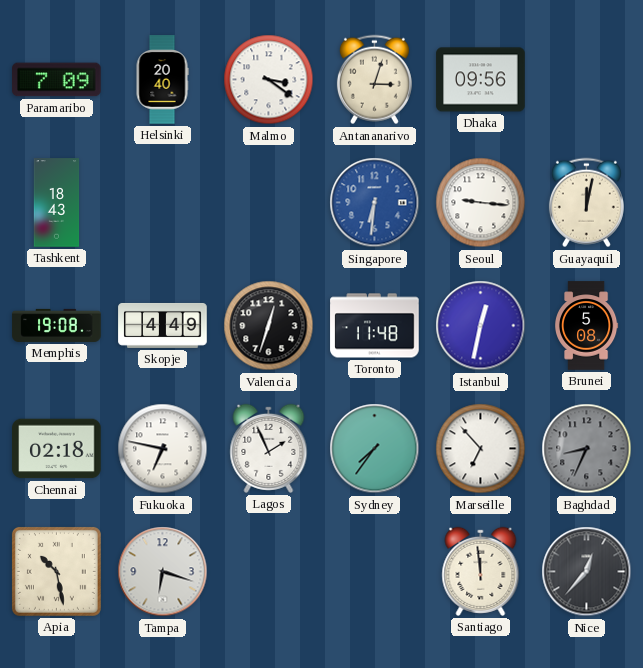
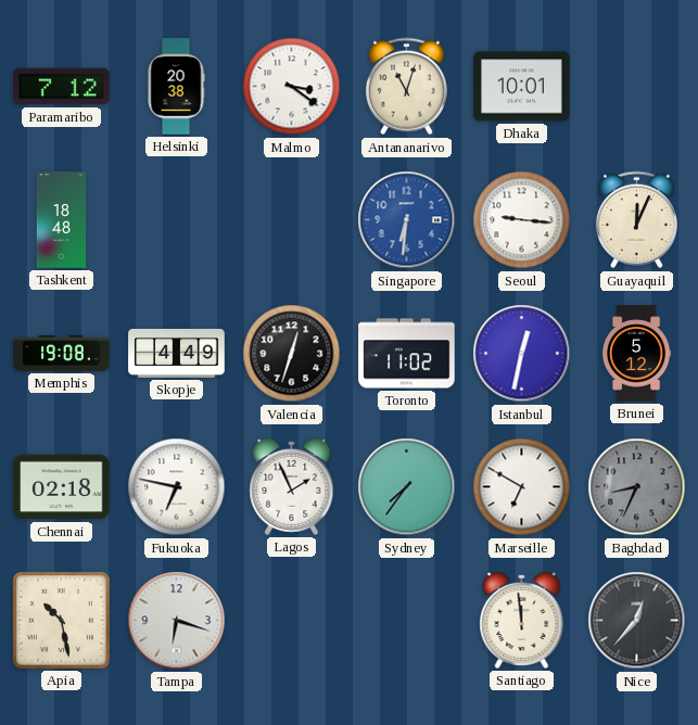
Paramaribo: 7:09 -> 7:12
Helsinki: 20:40 -> 20:38
Antananarivo: 3:03 -> 11:03
Dhaka: 09:56 -> 10:01
Tashkent: 18:43 -> 18:48
Guayaquil: 12:02 -> 12:04
Toronto: 11:48 -> 11:02
Brunei: 5:08 -> 5:12
Marseille: 6:53 -> 6:50
